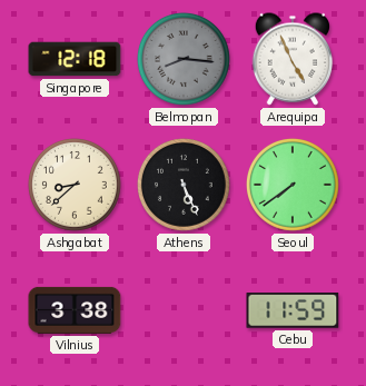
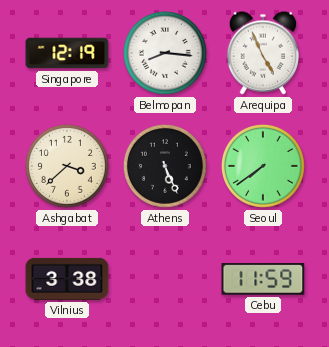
Singapore: 12:18 -> 12:19
Belmopan dial: grey -> white
Ashgabat: 8:38 -> 3:38
